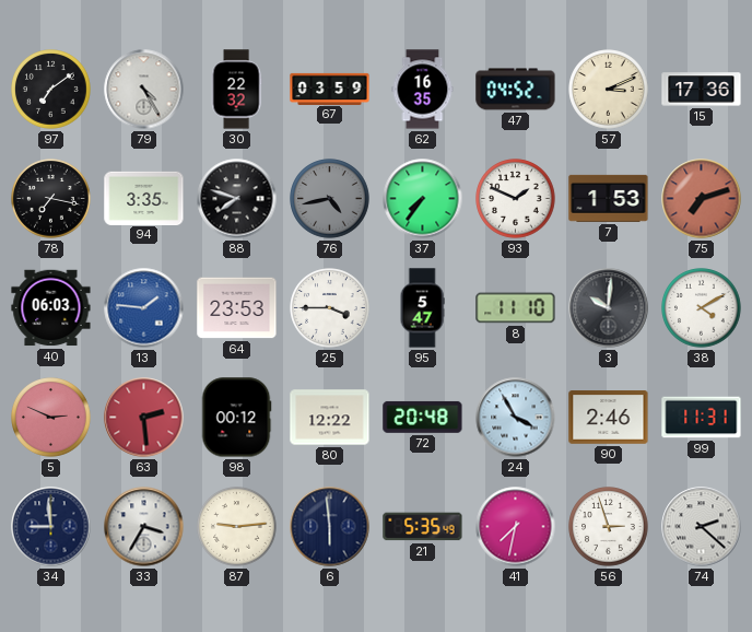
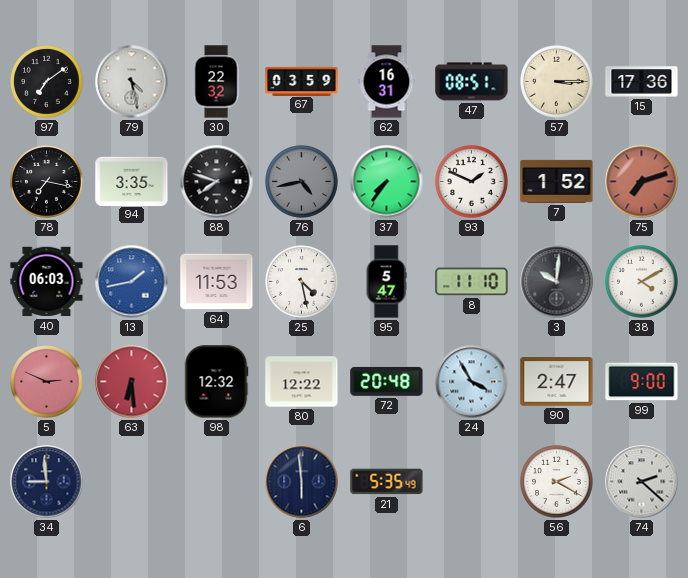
79: 4:25 -> 4:28
62: 16:35 -> 16:31
47: 04:52 -> 08:51
57: 3:11 -> 3:15
7: 1:53 -> 1:52
13: 1:46 -> 1:43
64: 23:53 -> 11:53
25: 3:45 -> 4:28
63: 2:29 -> 6:29
98: 00:12 -> 12:32
90: 2:46 -> 2:47
99: 11:31 -> 9:00
33: 3:35 -> none
87: 9:14 -> none
41: 7:32 -> none
56: 2:57 -> 2:20
